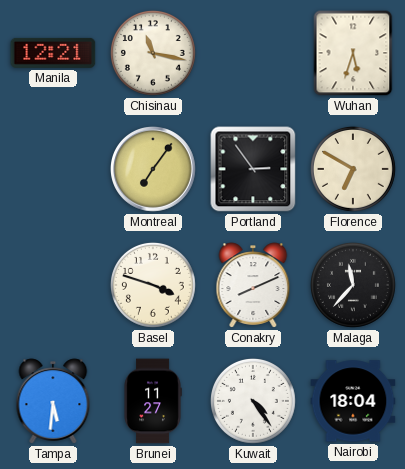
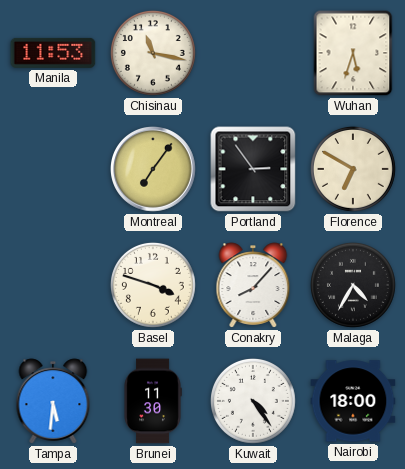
Manila: 12:21 -> 11:53
Conakry: 8:11 -> 8:07
Malaga: 11:37 -> 4:35
Brunei: 11:27 -> 11:30
Nairobi: 18:04 -> 18:00
